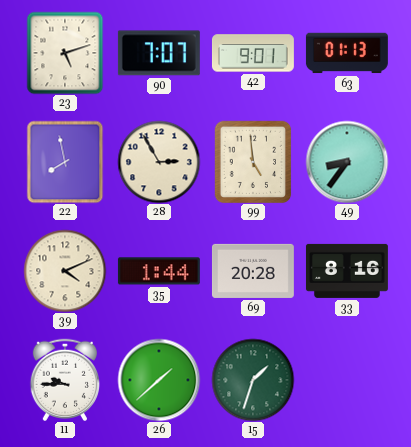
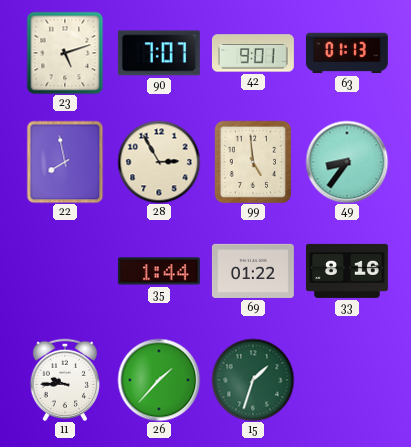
39: 4:11 -> none
69: 20:28 -> 01:22
26: 1:38 -> 1:37
